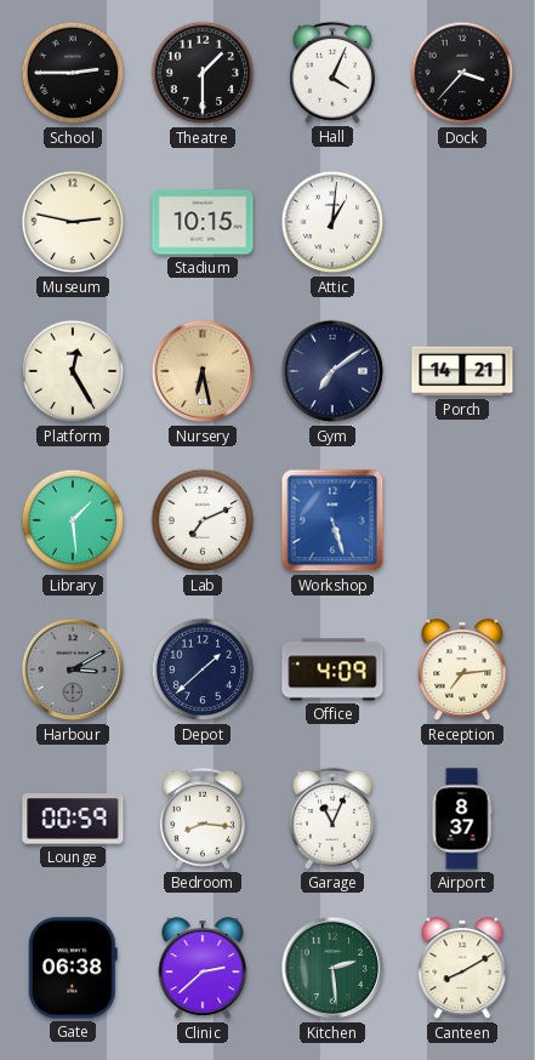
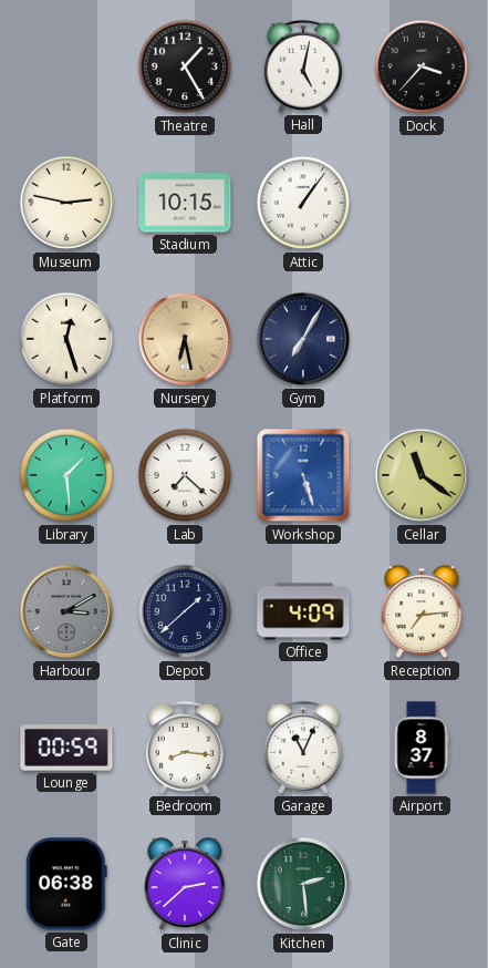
School: 2:45 -> none
Theatre: 1:30 -> 1:25
Hall: 4:04 -> 5:02
Attic: 1:01 -> 1:06
Platform: 12:25 -> 12:27
Gym: 7:09 -> 7:05
Porch: 14:21 -> none
Lab: 7:11 -> 7:22
Cellar: none -> 11:21
Canteen: 8:10 -> none
